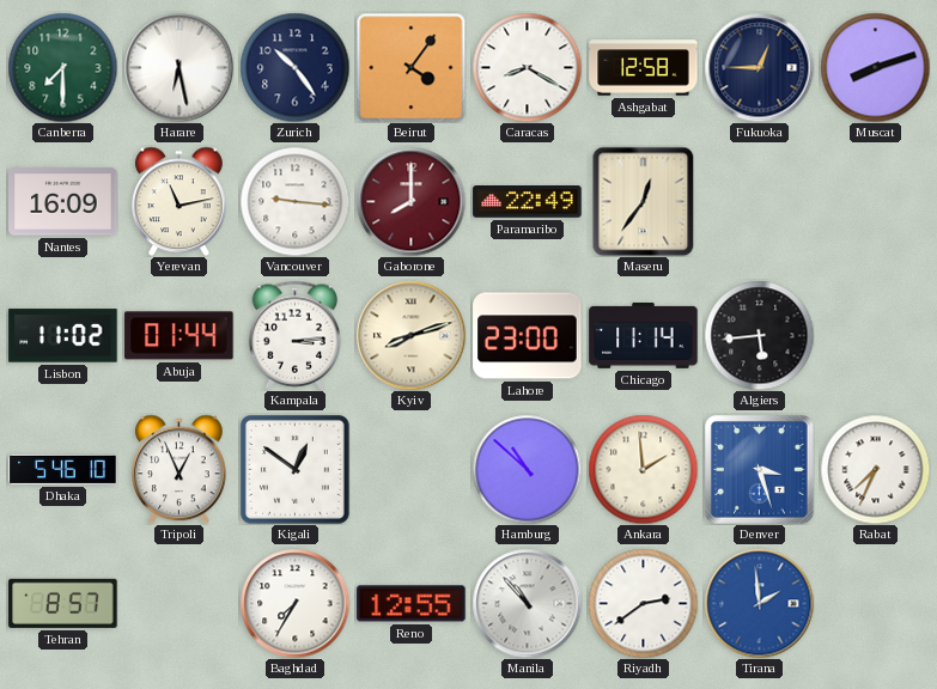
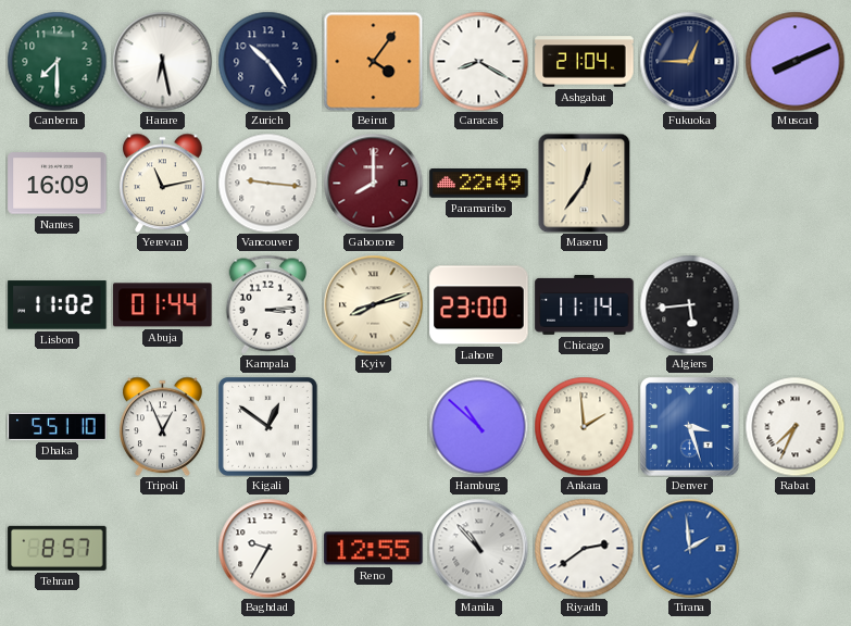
Ashgabat: 12:58 -> 21:04
Muscat: 8:12 -> 8:11
Dhaka: 5:46 -> 5:51
Baghdad: 7:35 -> 9:35
